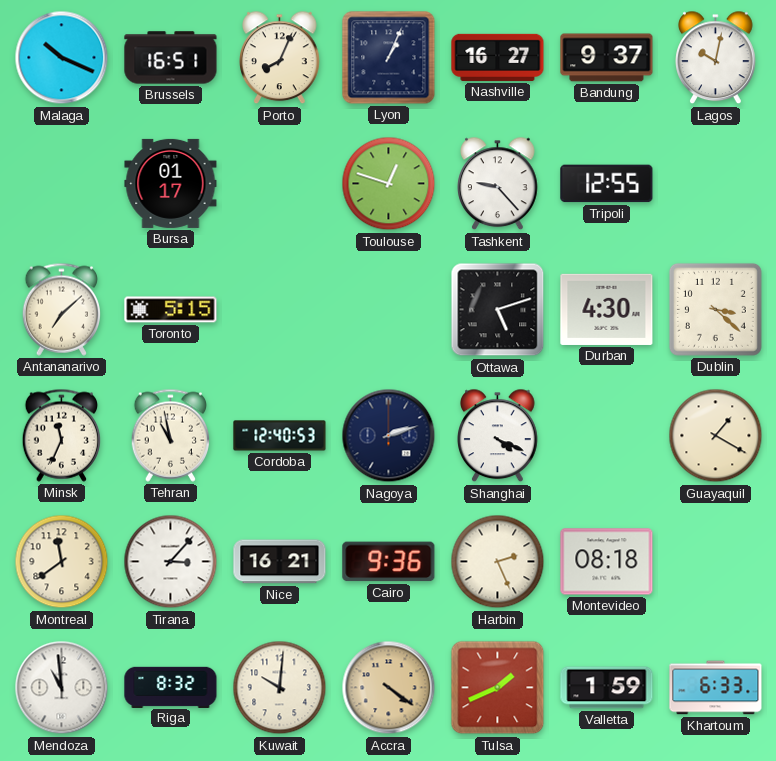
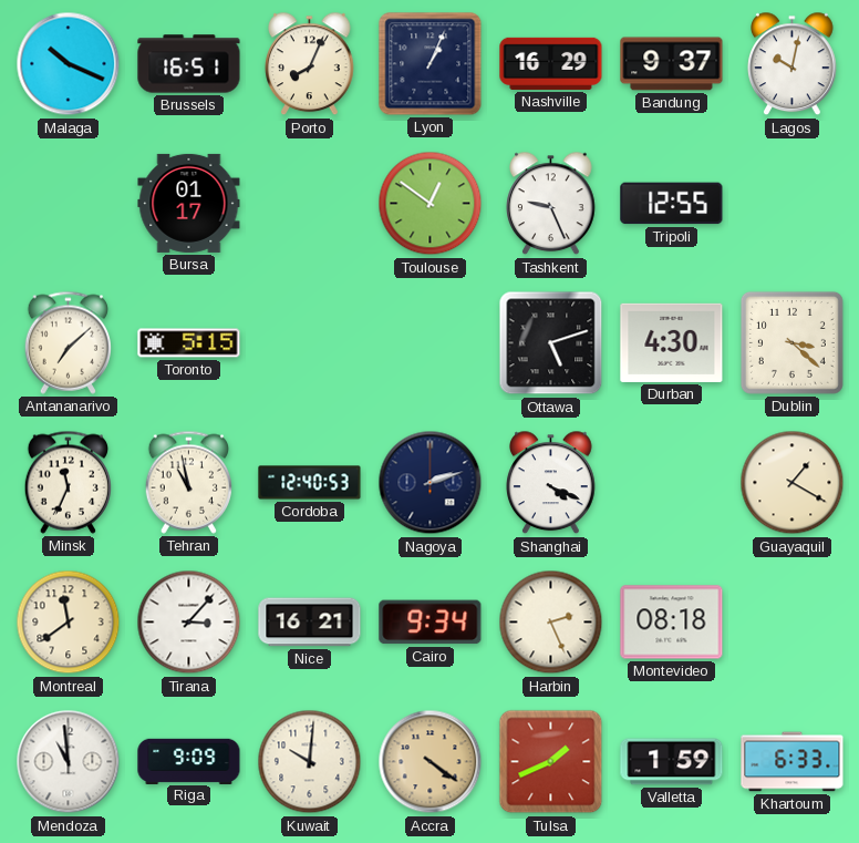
Nashville: 16:27 -> 16:29
Toulouse: 12:48 -> 12:51
Tashkent: 9:23 -> 9:26
Cairo: 9:36 -> 9:34
Riga: 8:32 -> 9:09
